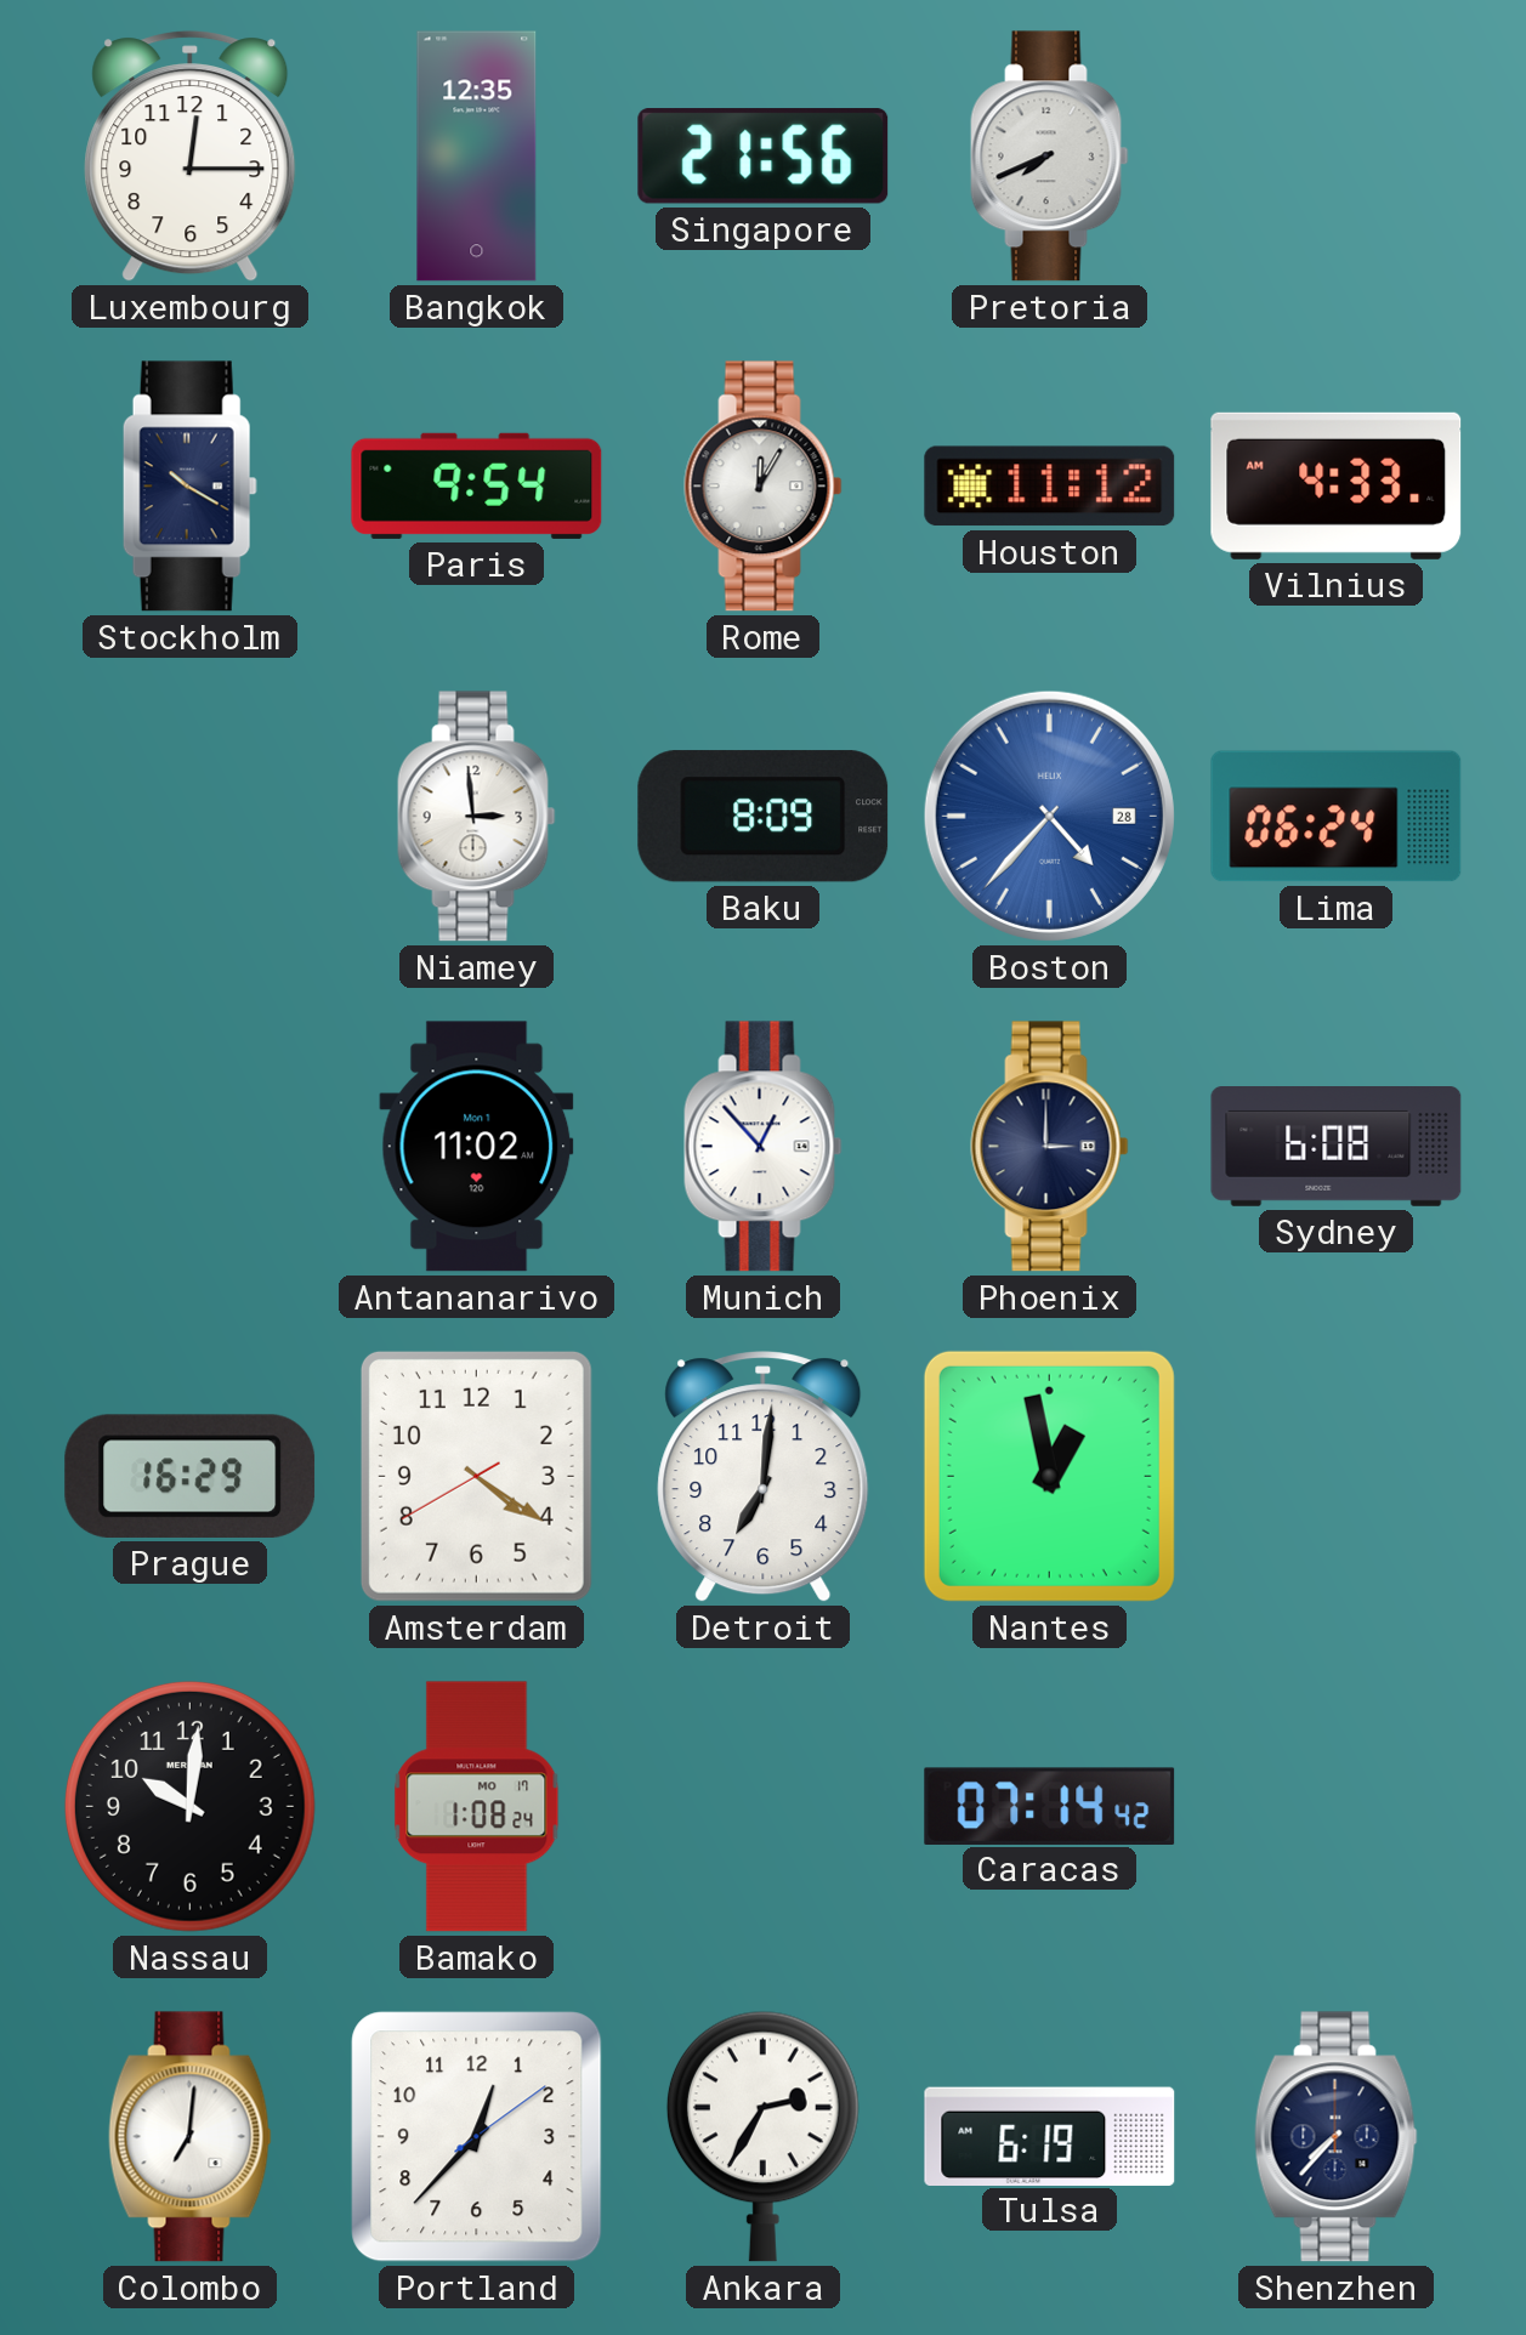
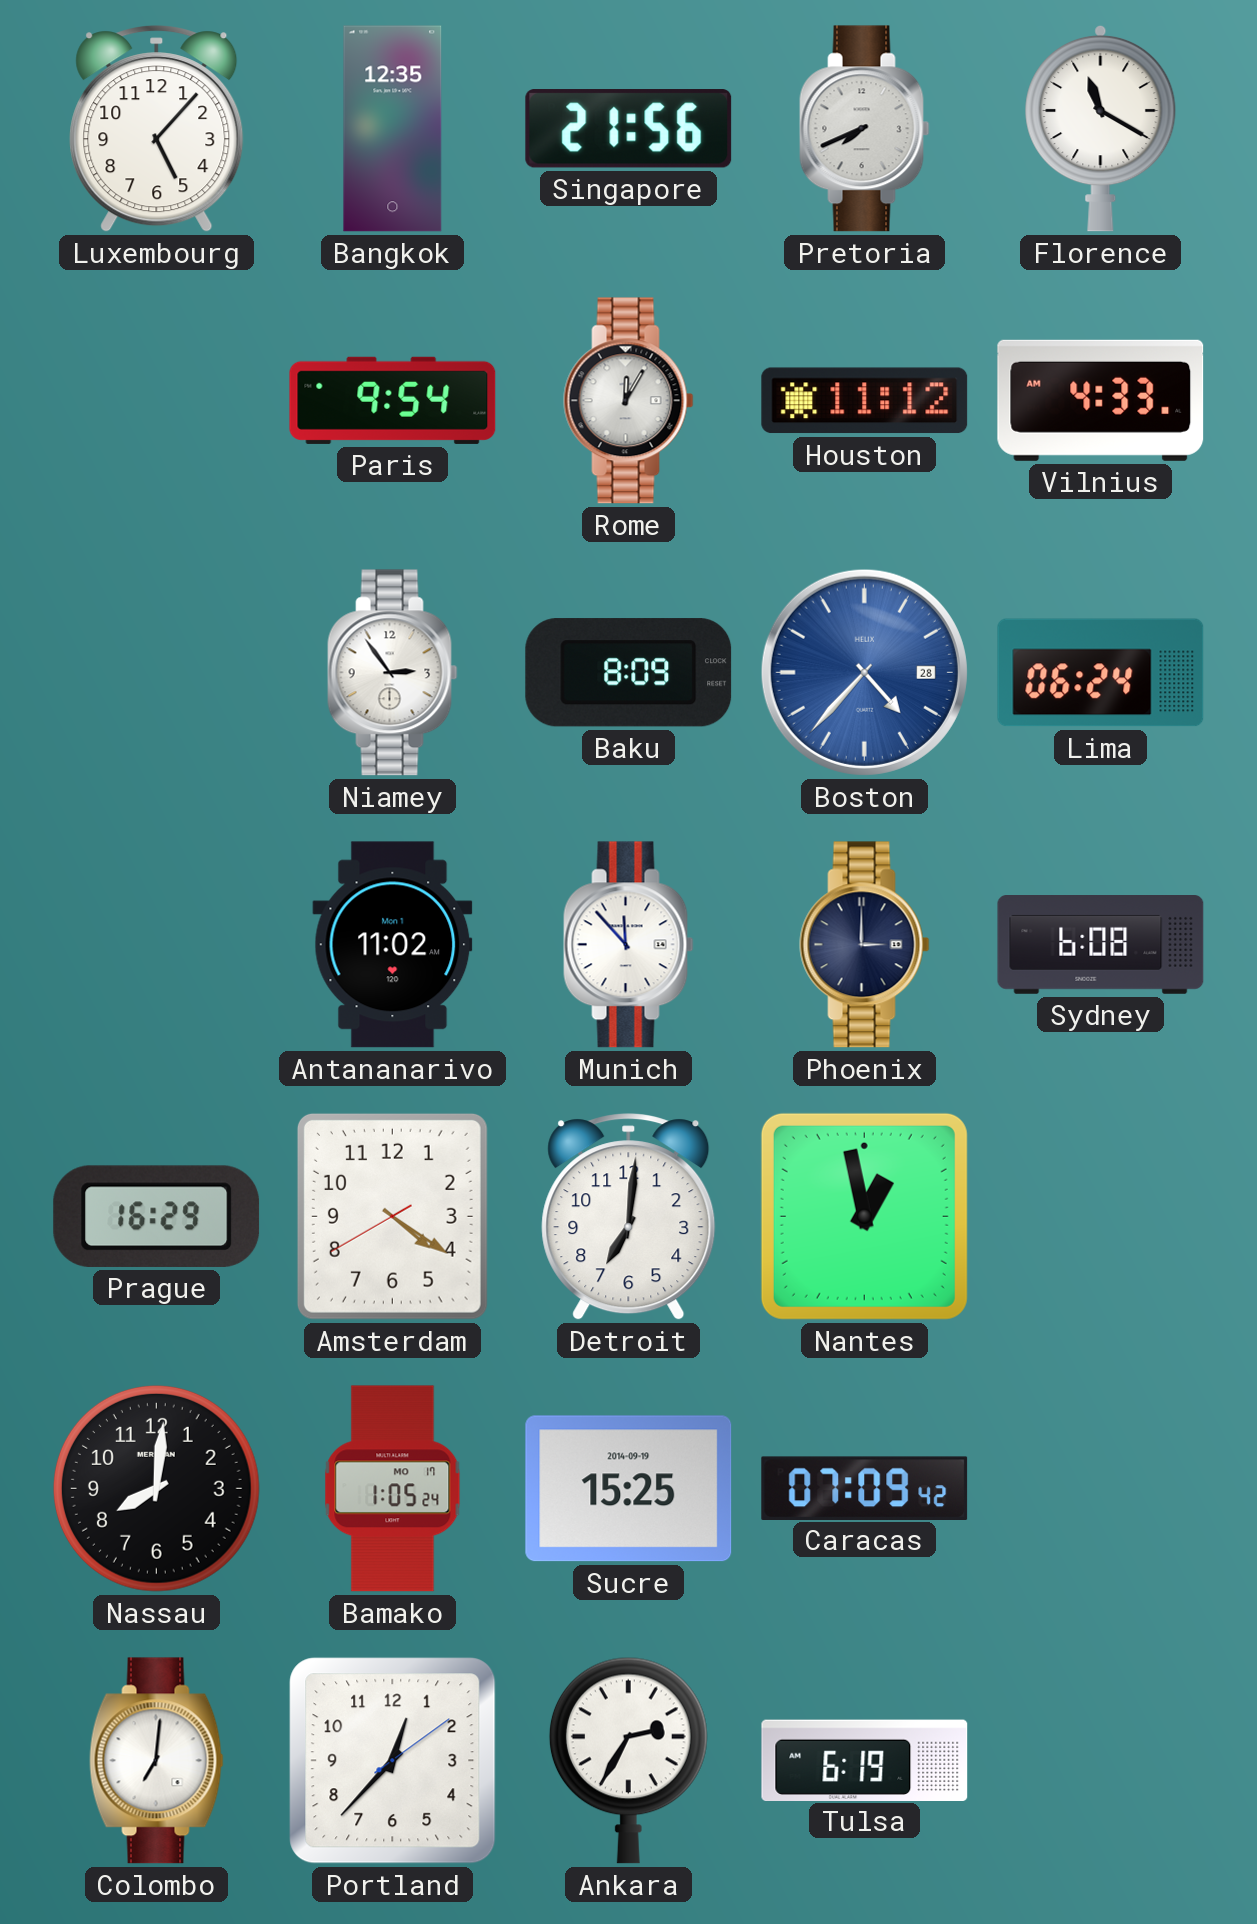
Luxembourg: 12:15 -> 5:07
Florence: none -> 11:20
Stockholm: 10:20 -> none
Niamey: 2:59 -> 2:54
Munich: 12:53 -> 11:53
Nassau: 10:01 -> 8:01
Bamako: 1:08 -> 1:05
Sucre: none -> 15:25
Caracas: 07:14 -> 07:09
Shenzhen: 7:37 -> none
